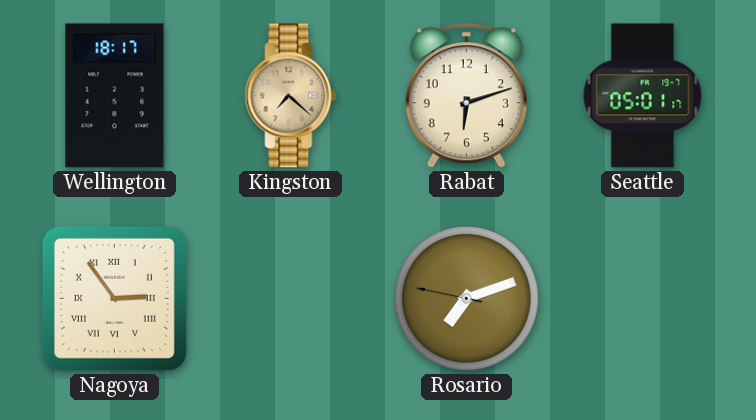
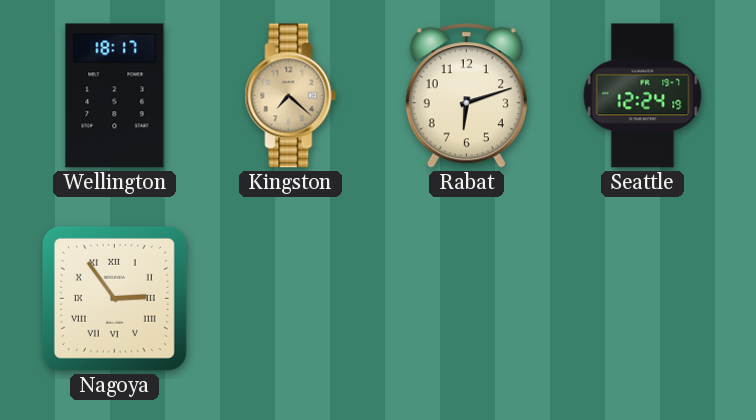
Seattle: 05:01 -> 12:24
Rosario: 7:11 -> none
